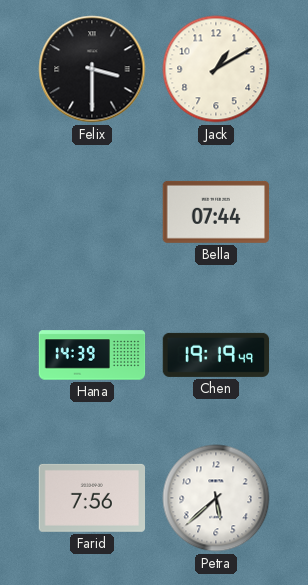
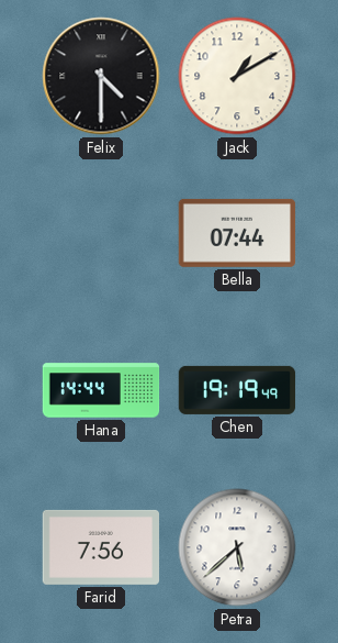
Felix: 3:30 -> 4:30
Hana: 14:39 -> 14:44
